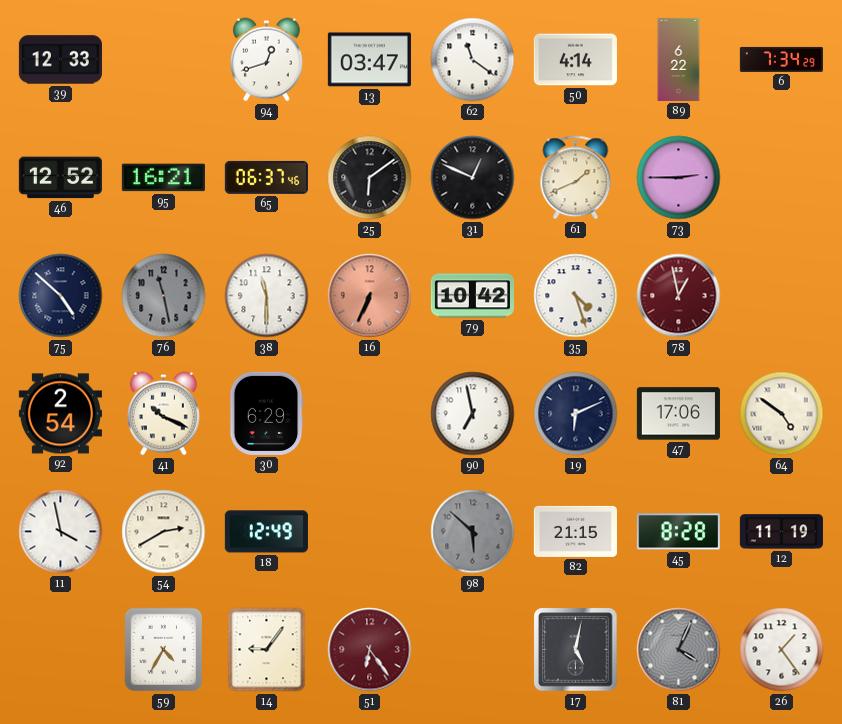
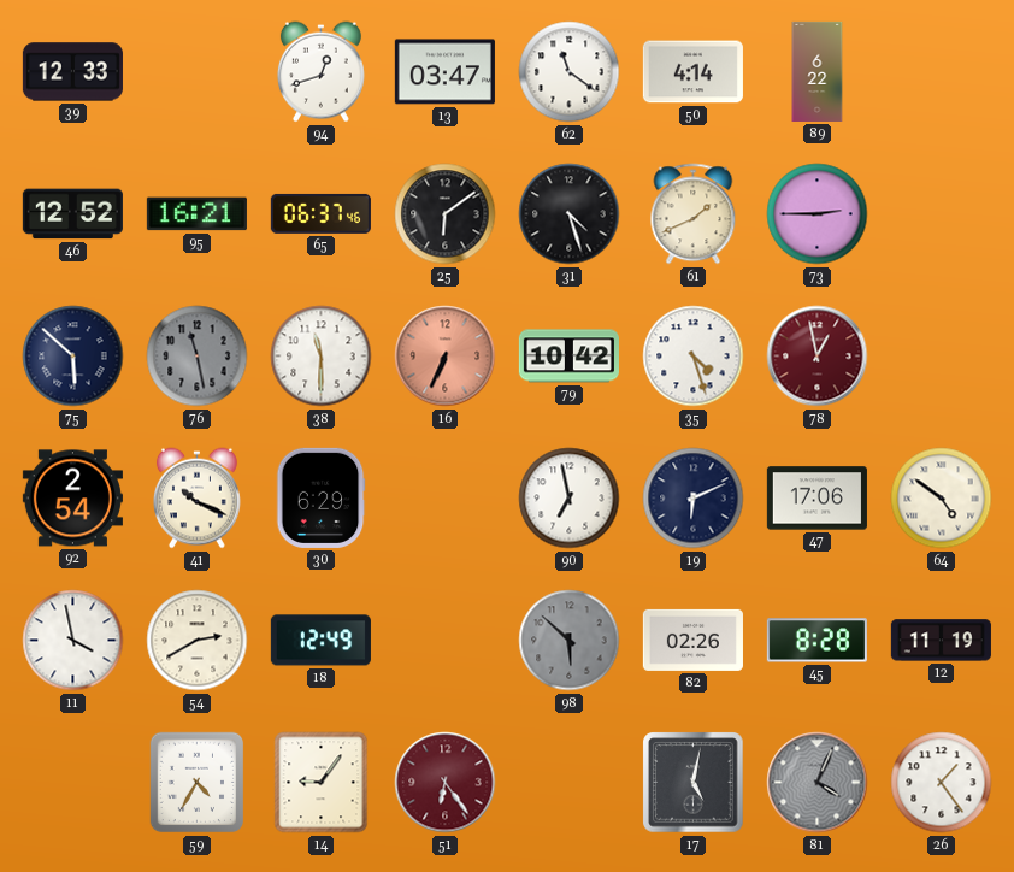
6: 7:34 -> none
31: 12:49 -> 4:27
75: 4:52 -> 5:52
82: 21:15 -> 02:26
